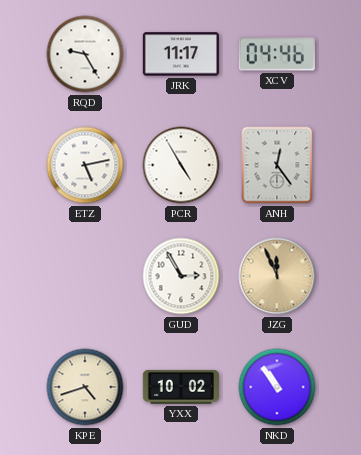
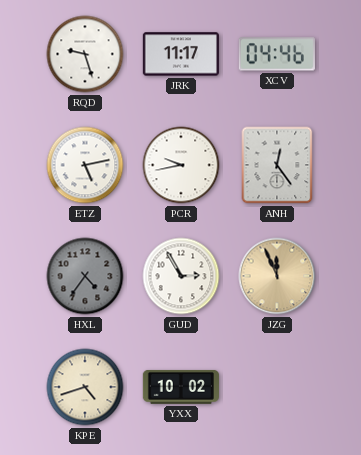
RQD: 9:25 -> 9:27
PCR: 4:55 -> 9:43
HXL: none -> 4:36
NKD: 10:54 -> none
